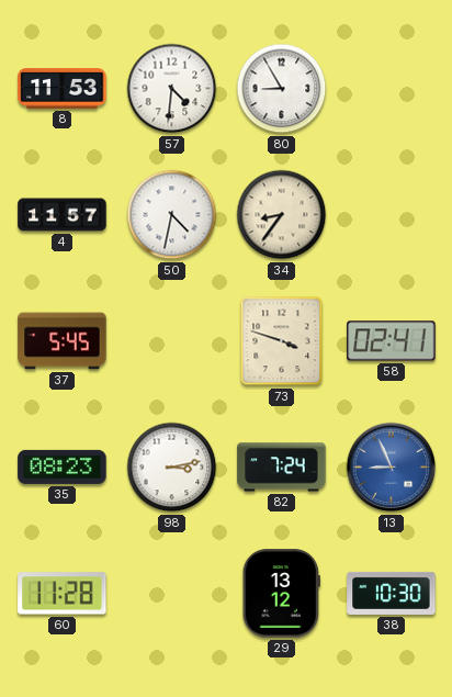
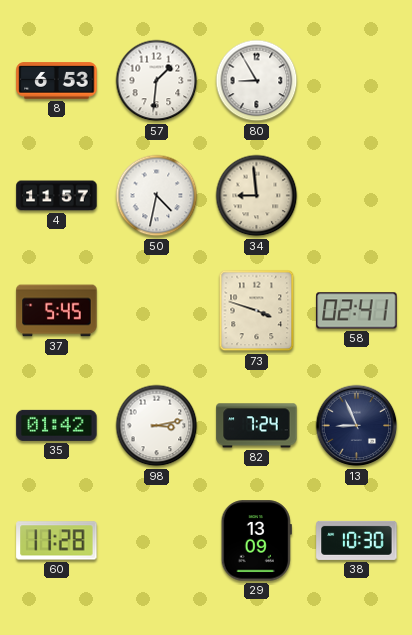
8: 11:53 -> 6:53
57: 4:31 -> 1:31
34: 8:36 -> 8:59
35: 08:23 -> 01:42
13 dial: blue -> navy
29: 13:12 -> 13:09
